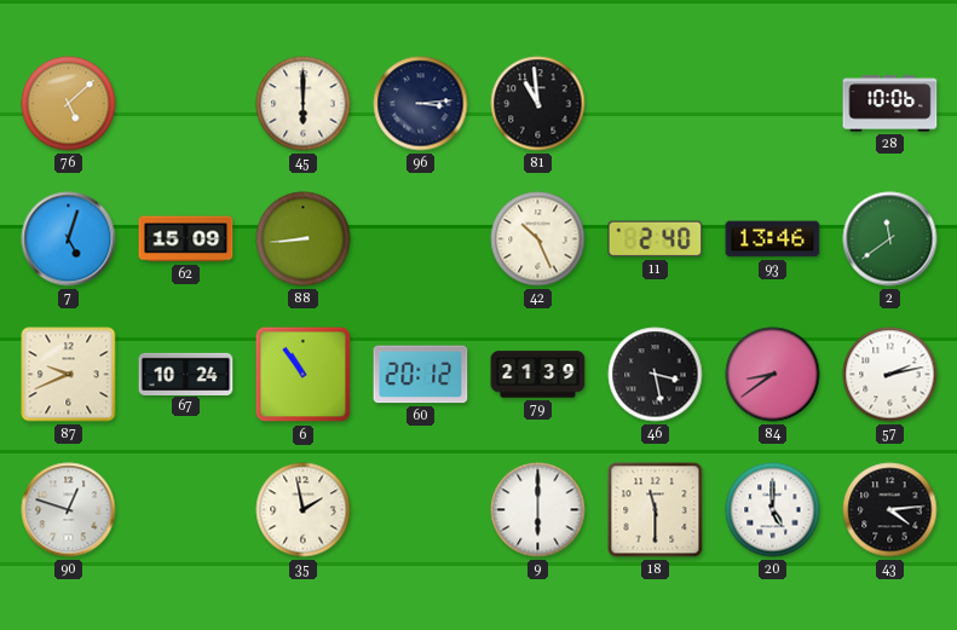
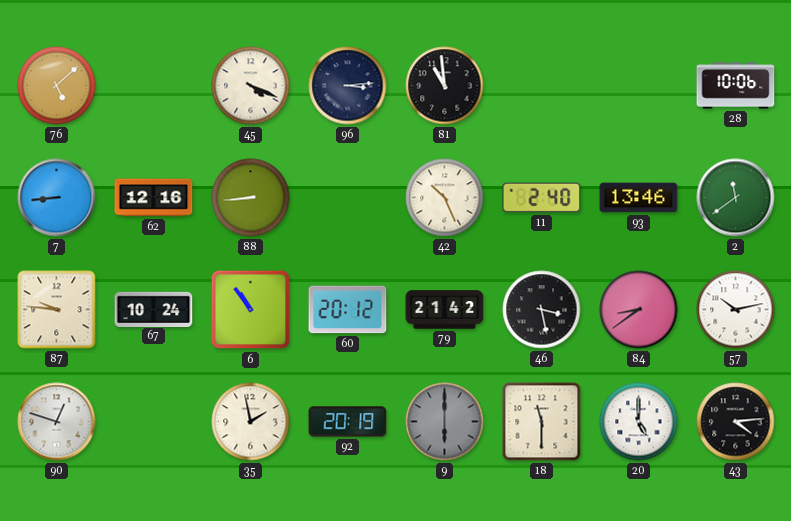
45: 6:00 -> 4:19
7: 5:03 -> 8:44
62: 15:09 -> 12:16
87: 9:41 -> 9:46
79: 21:39 -> 21:42
57: 2:13 -> 10:13
92: none -> 20:19
9 dial: white -> grey
